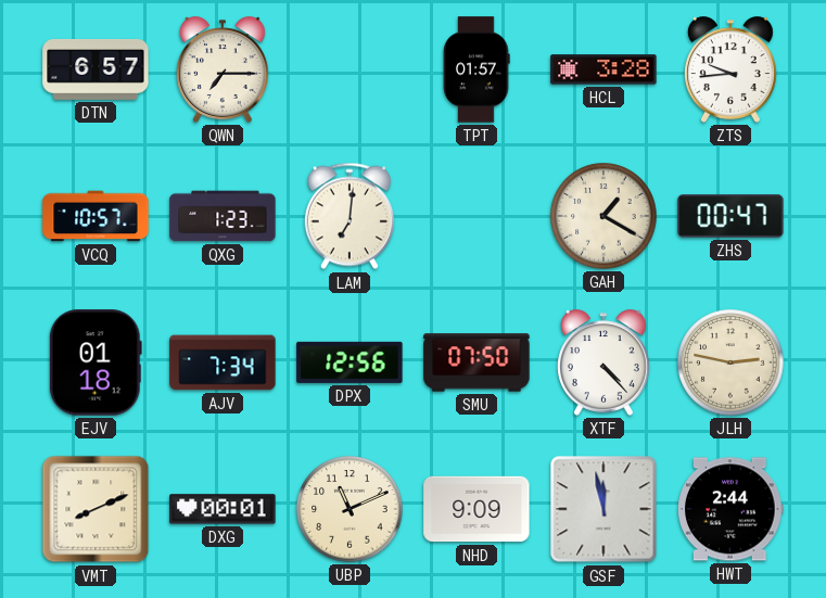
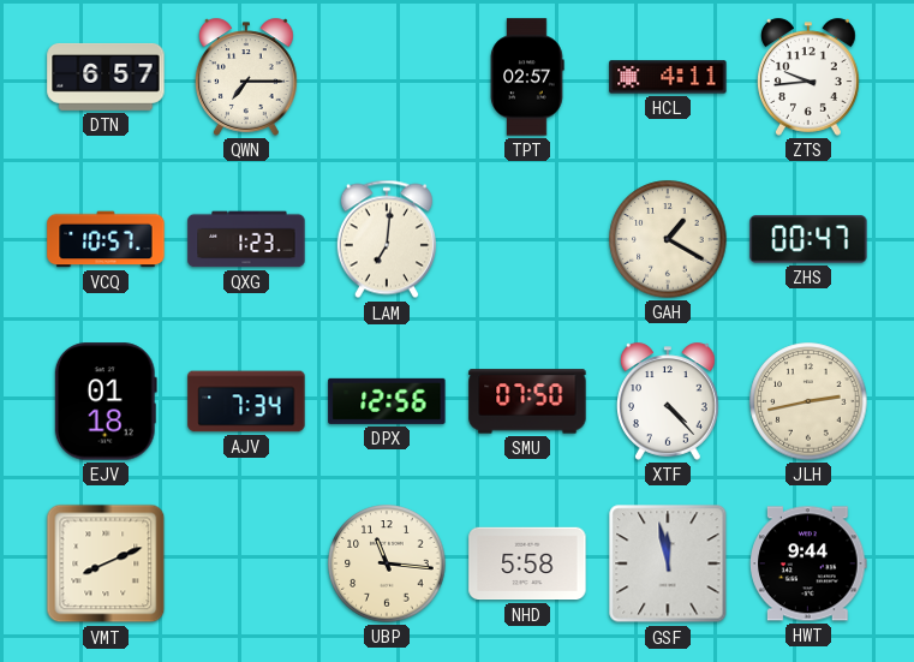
TPT: 01:57 -> 02:57
HCL: 3:28 -> 4:11
JLH: 2:47 -> 2:43
DXG: 00:01 -> none
UBP: 11:11 -> 11:16
NHD: 9:09 -> 5:58
HWT: 2:44 -> 9:44
